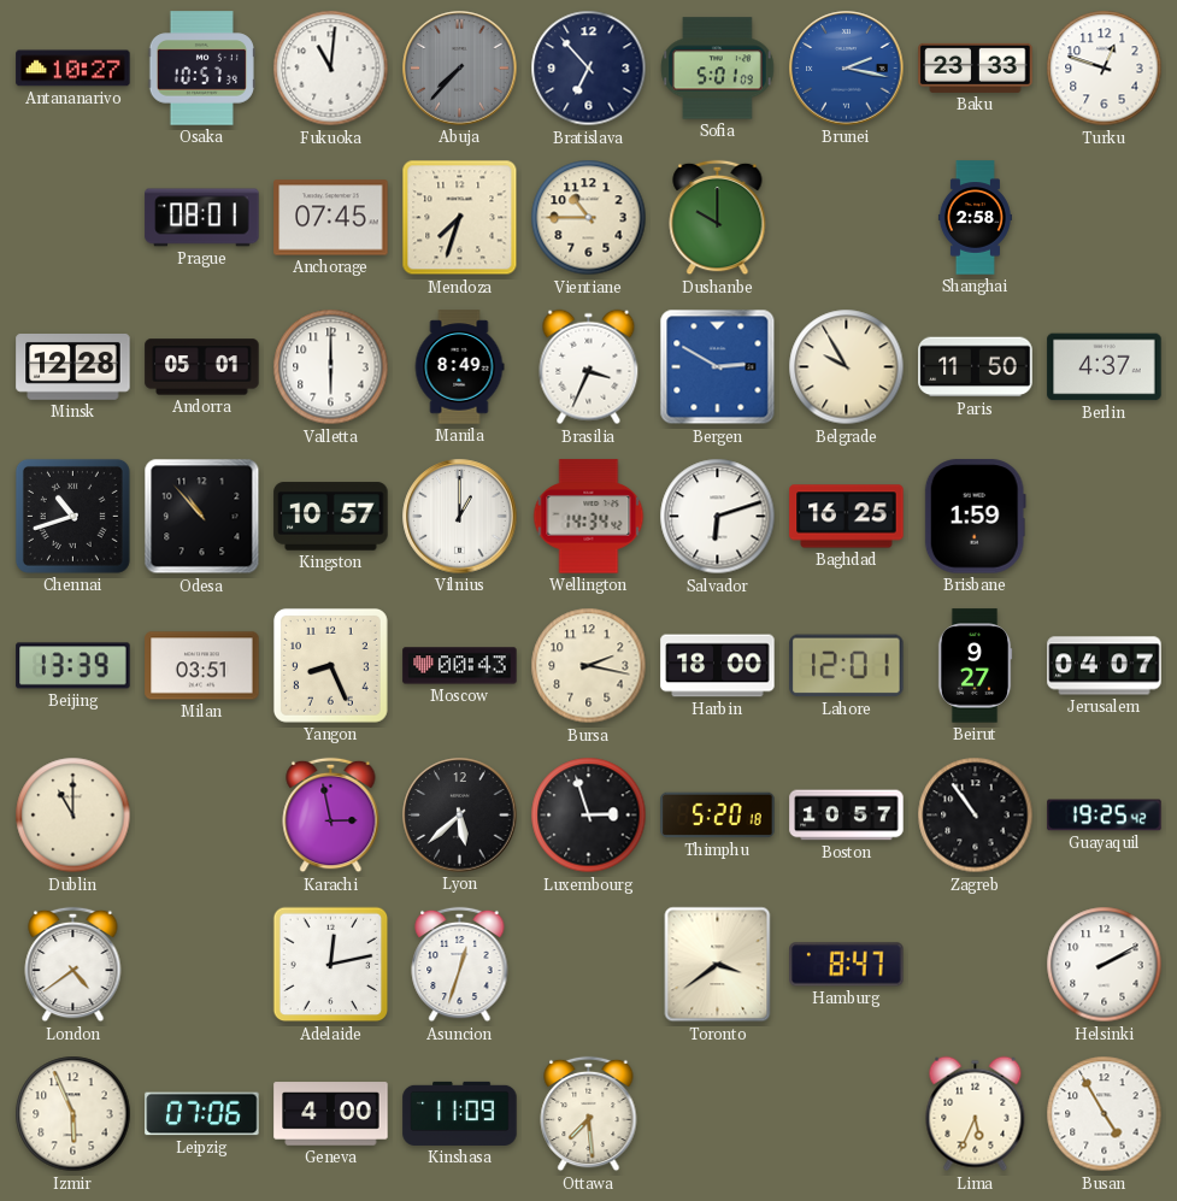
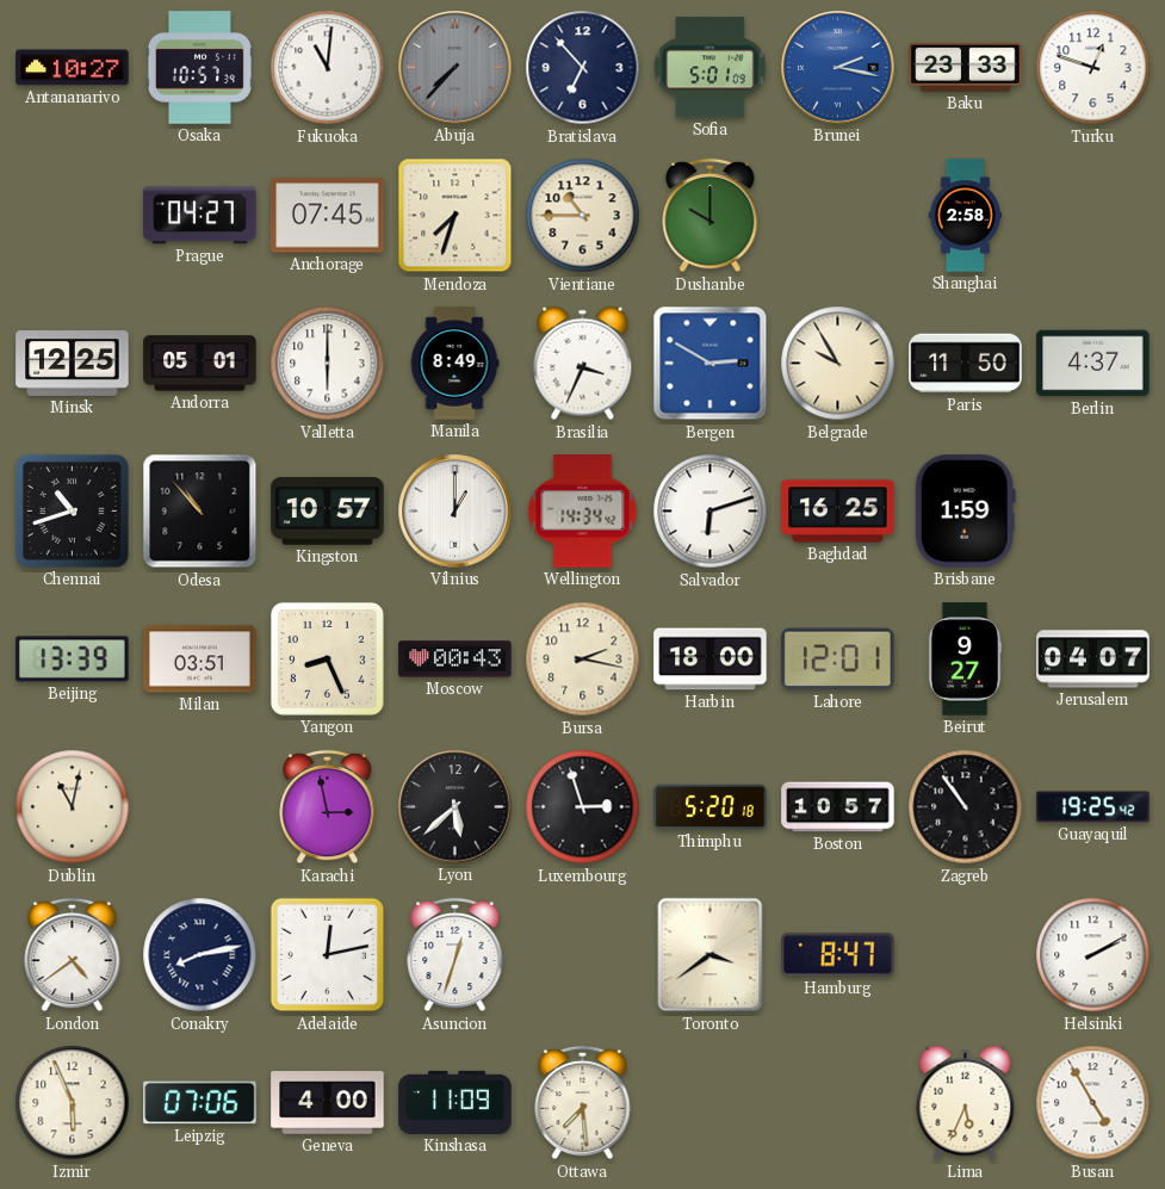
Prague: 08:01 -> 04:27
Minsk: 12:28 -> 12:25
Dublin: 11:00 -> 11:02
Conakry: none -> 8:13
